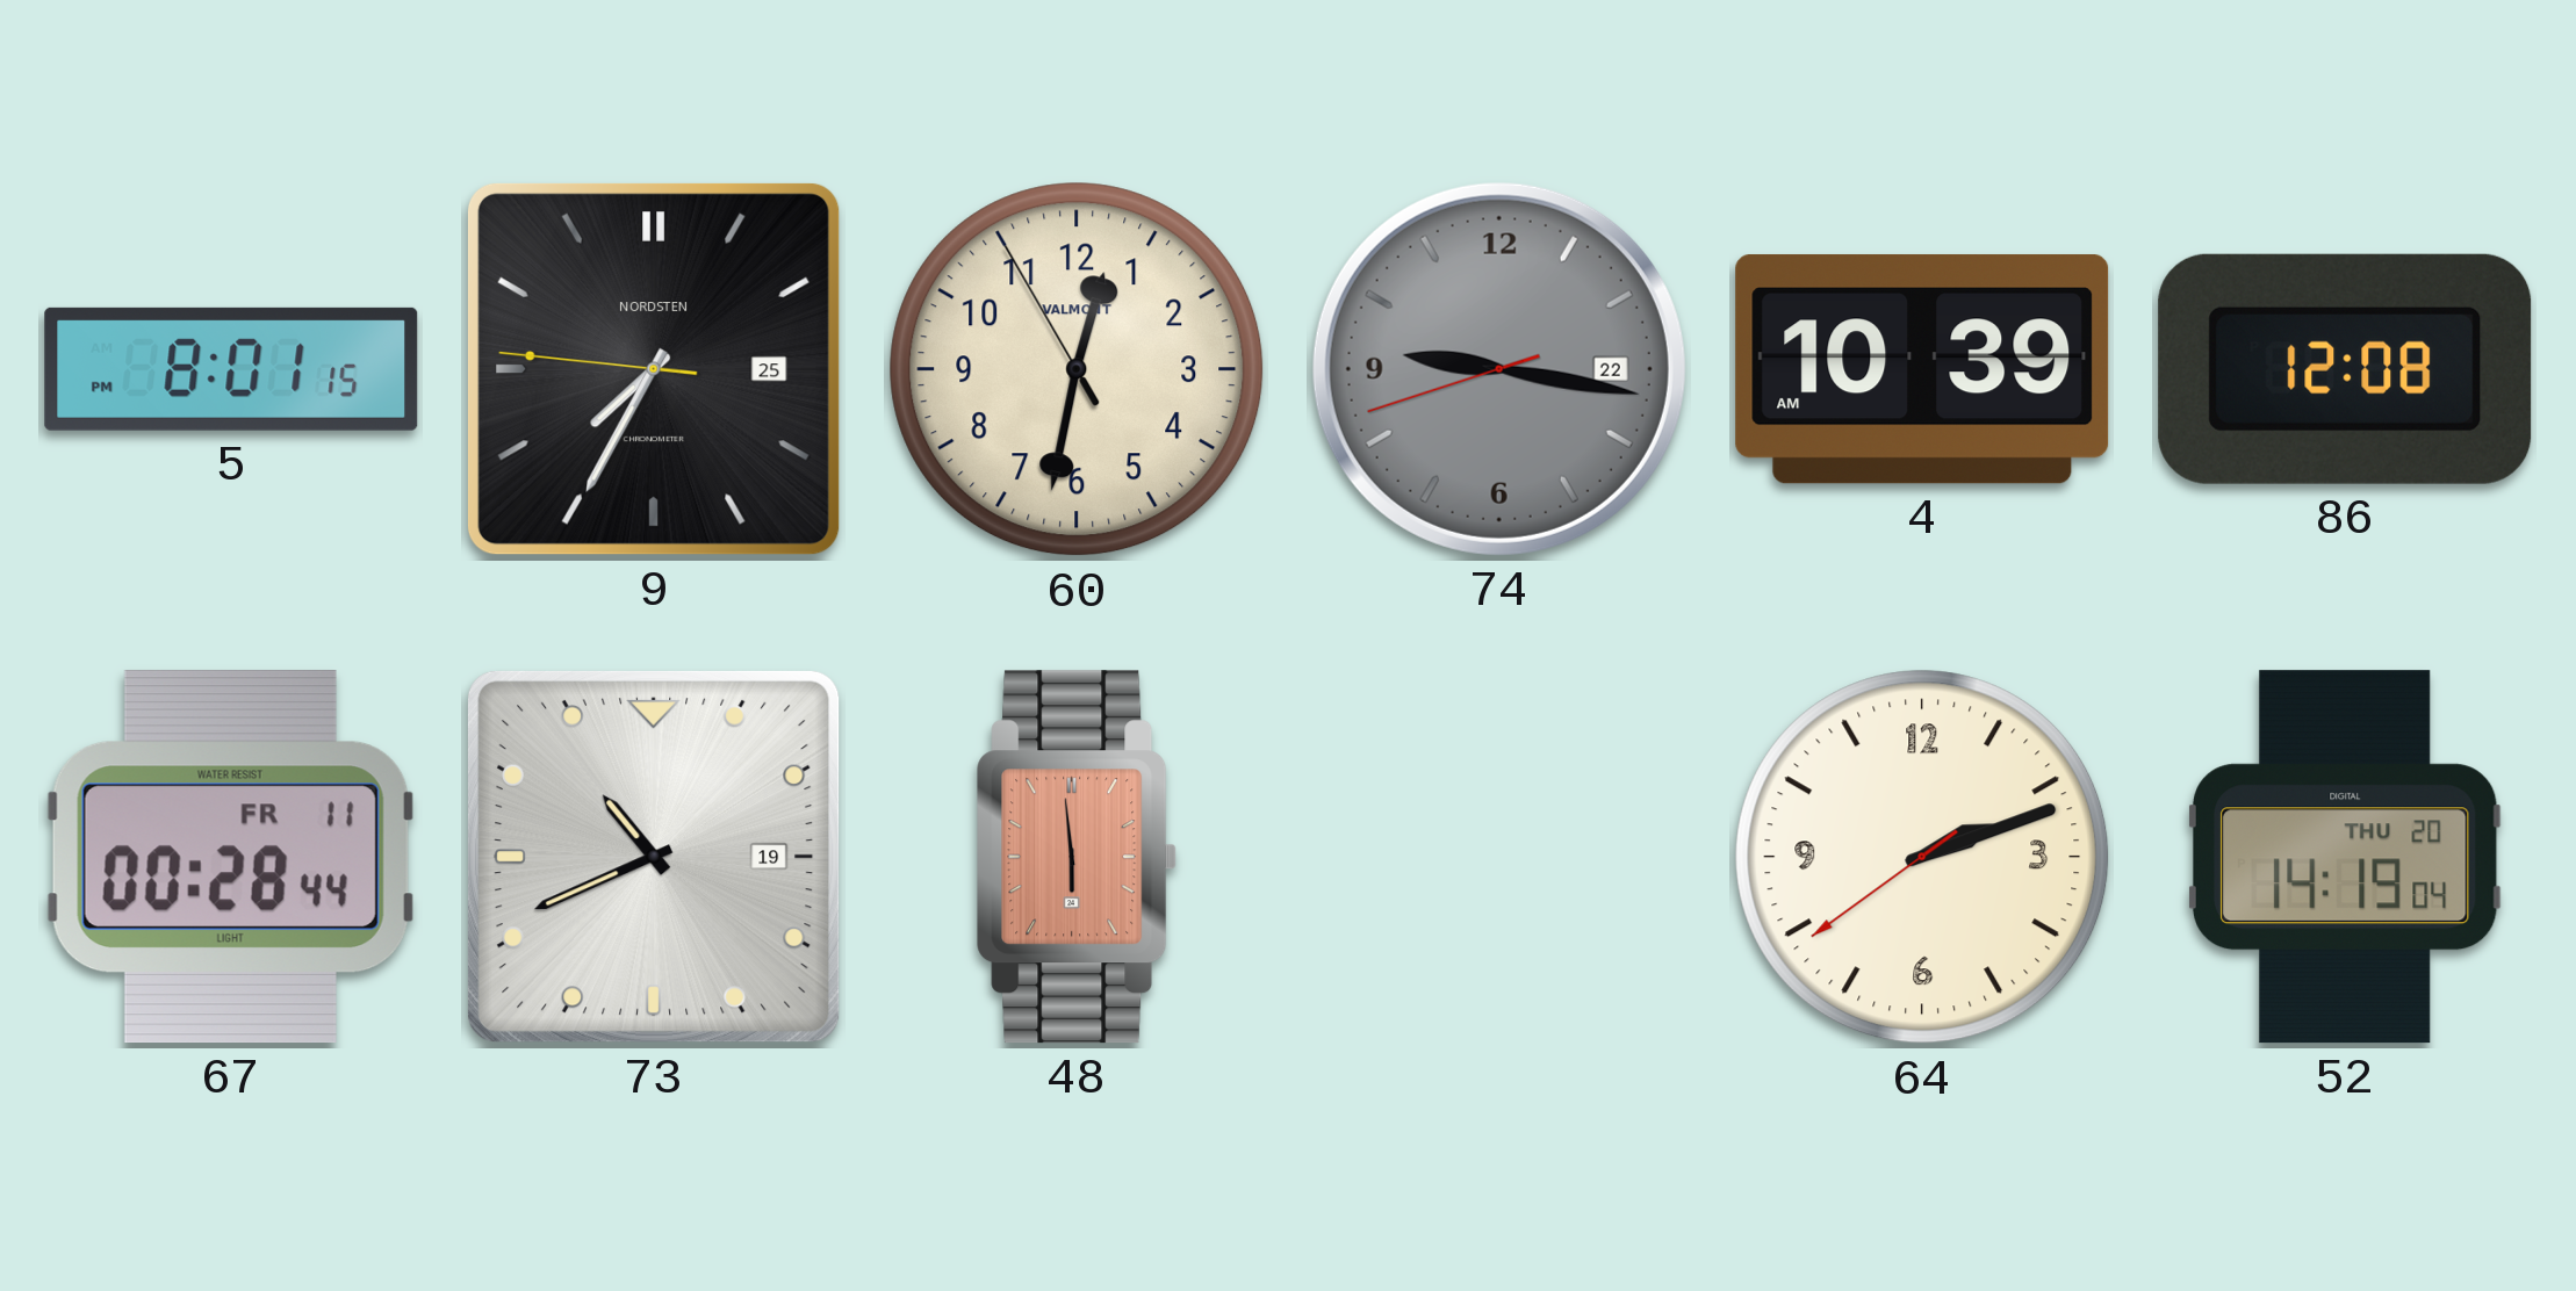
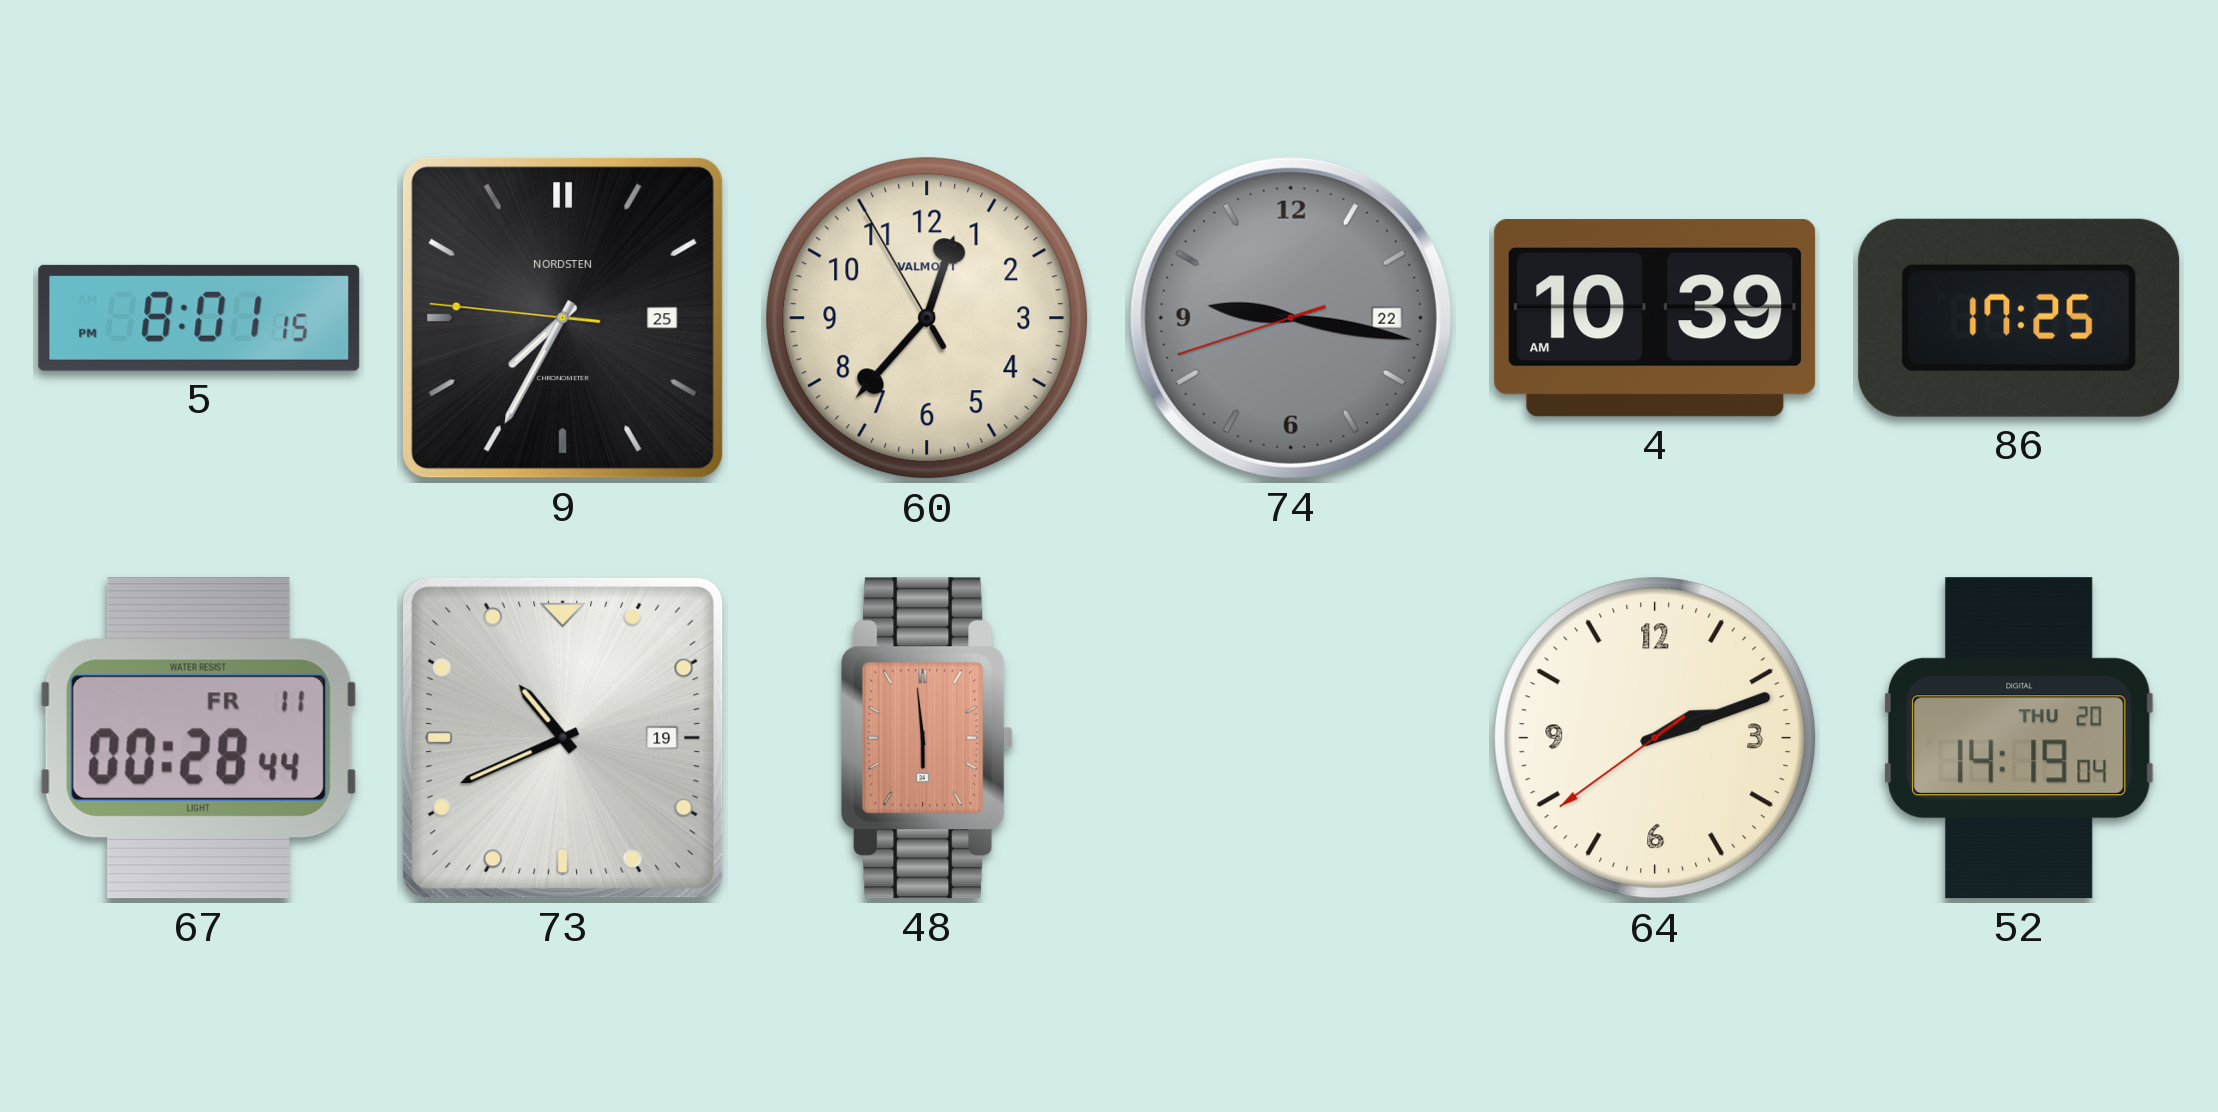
60: 12:31 -> 12:36
86: 12:08 -> 17:25
